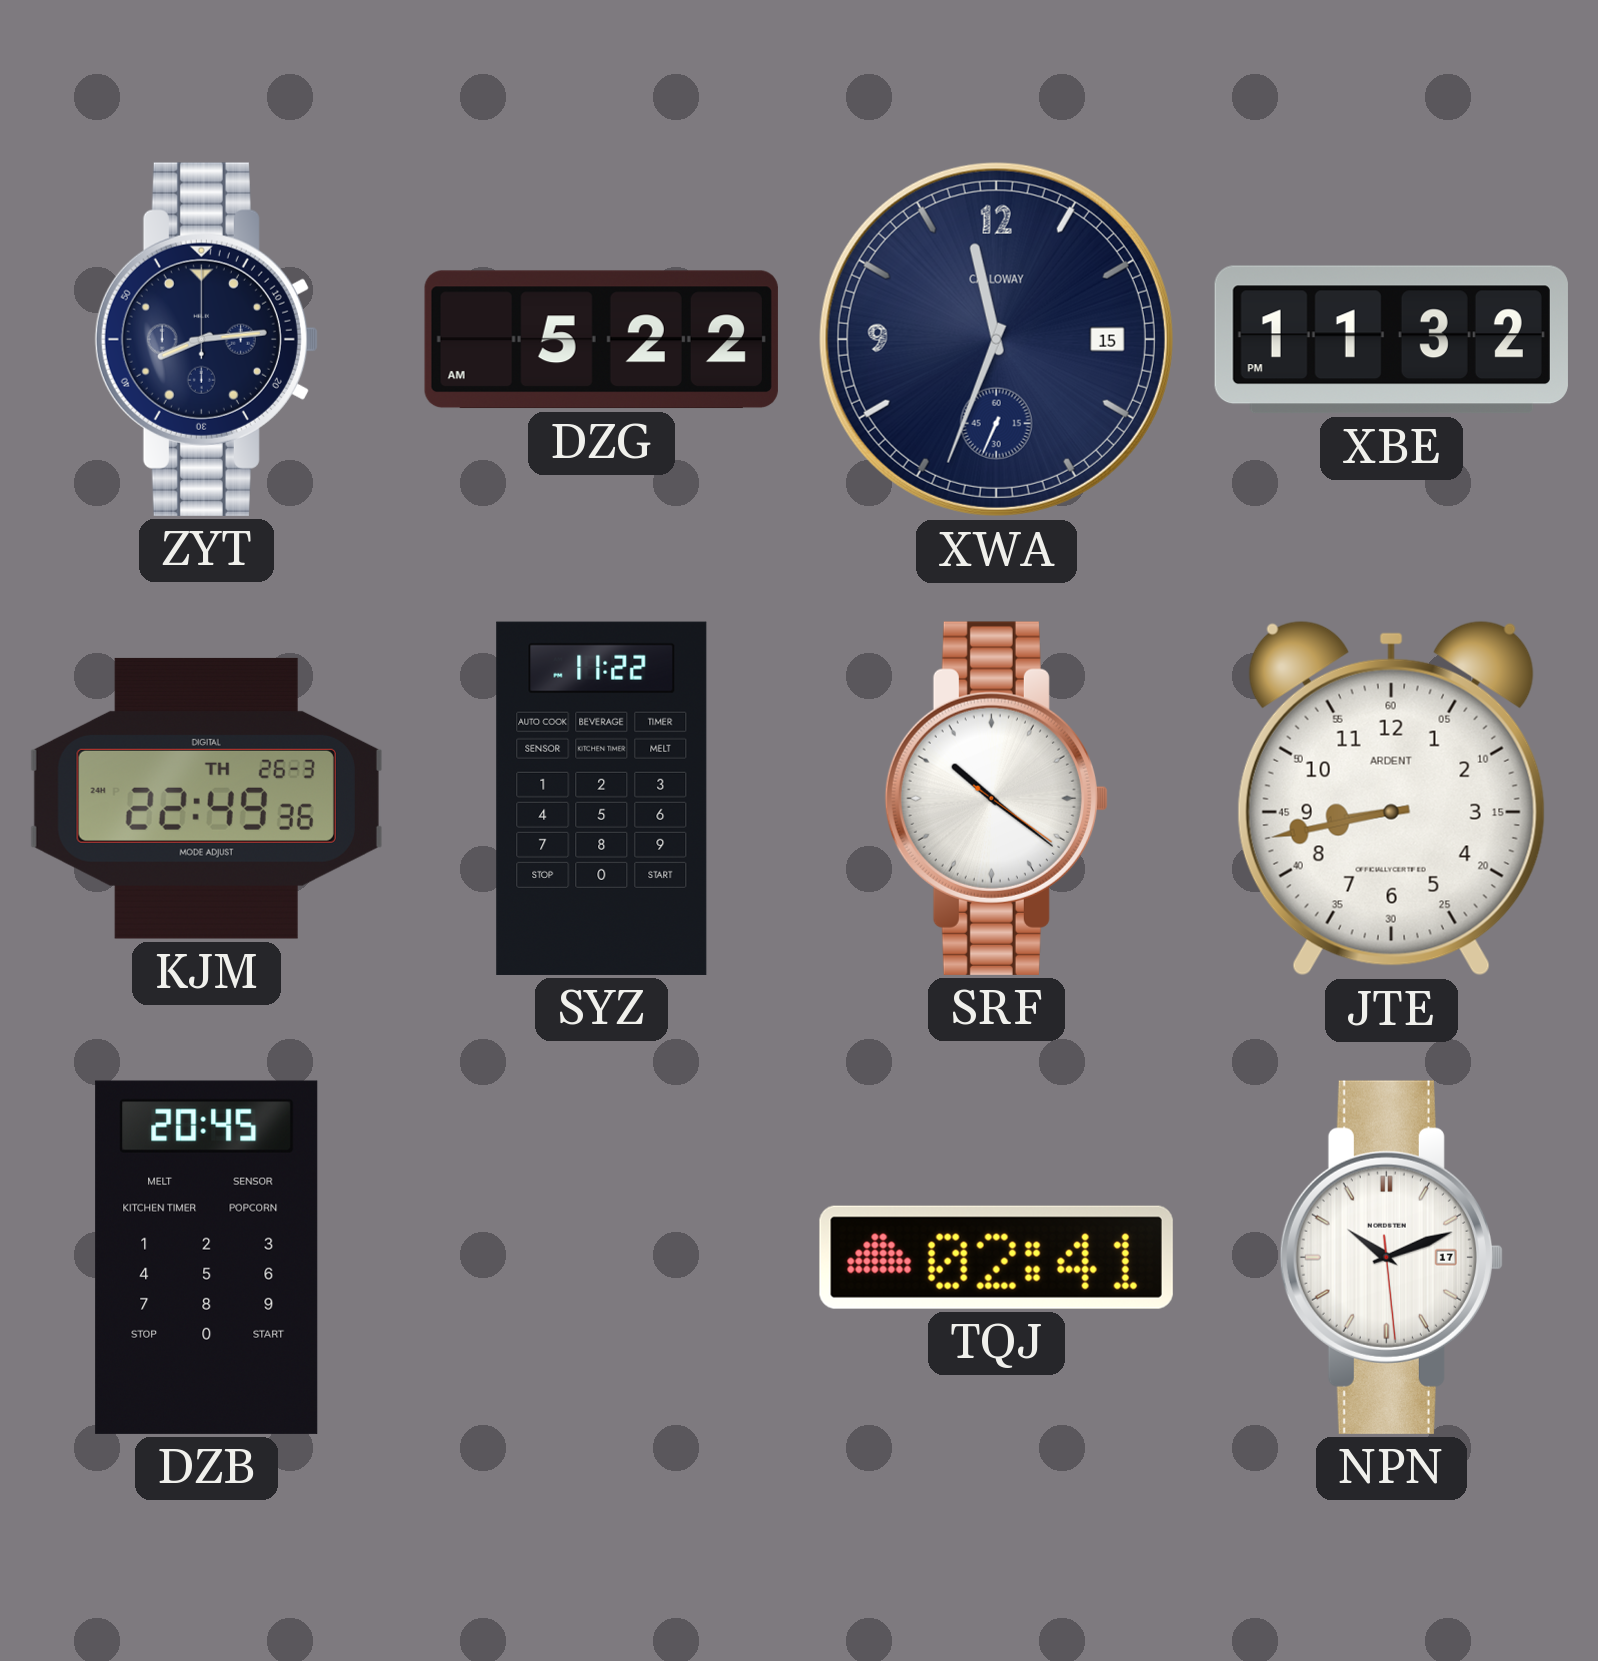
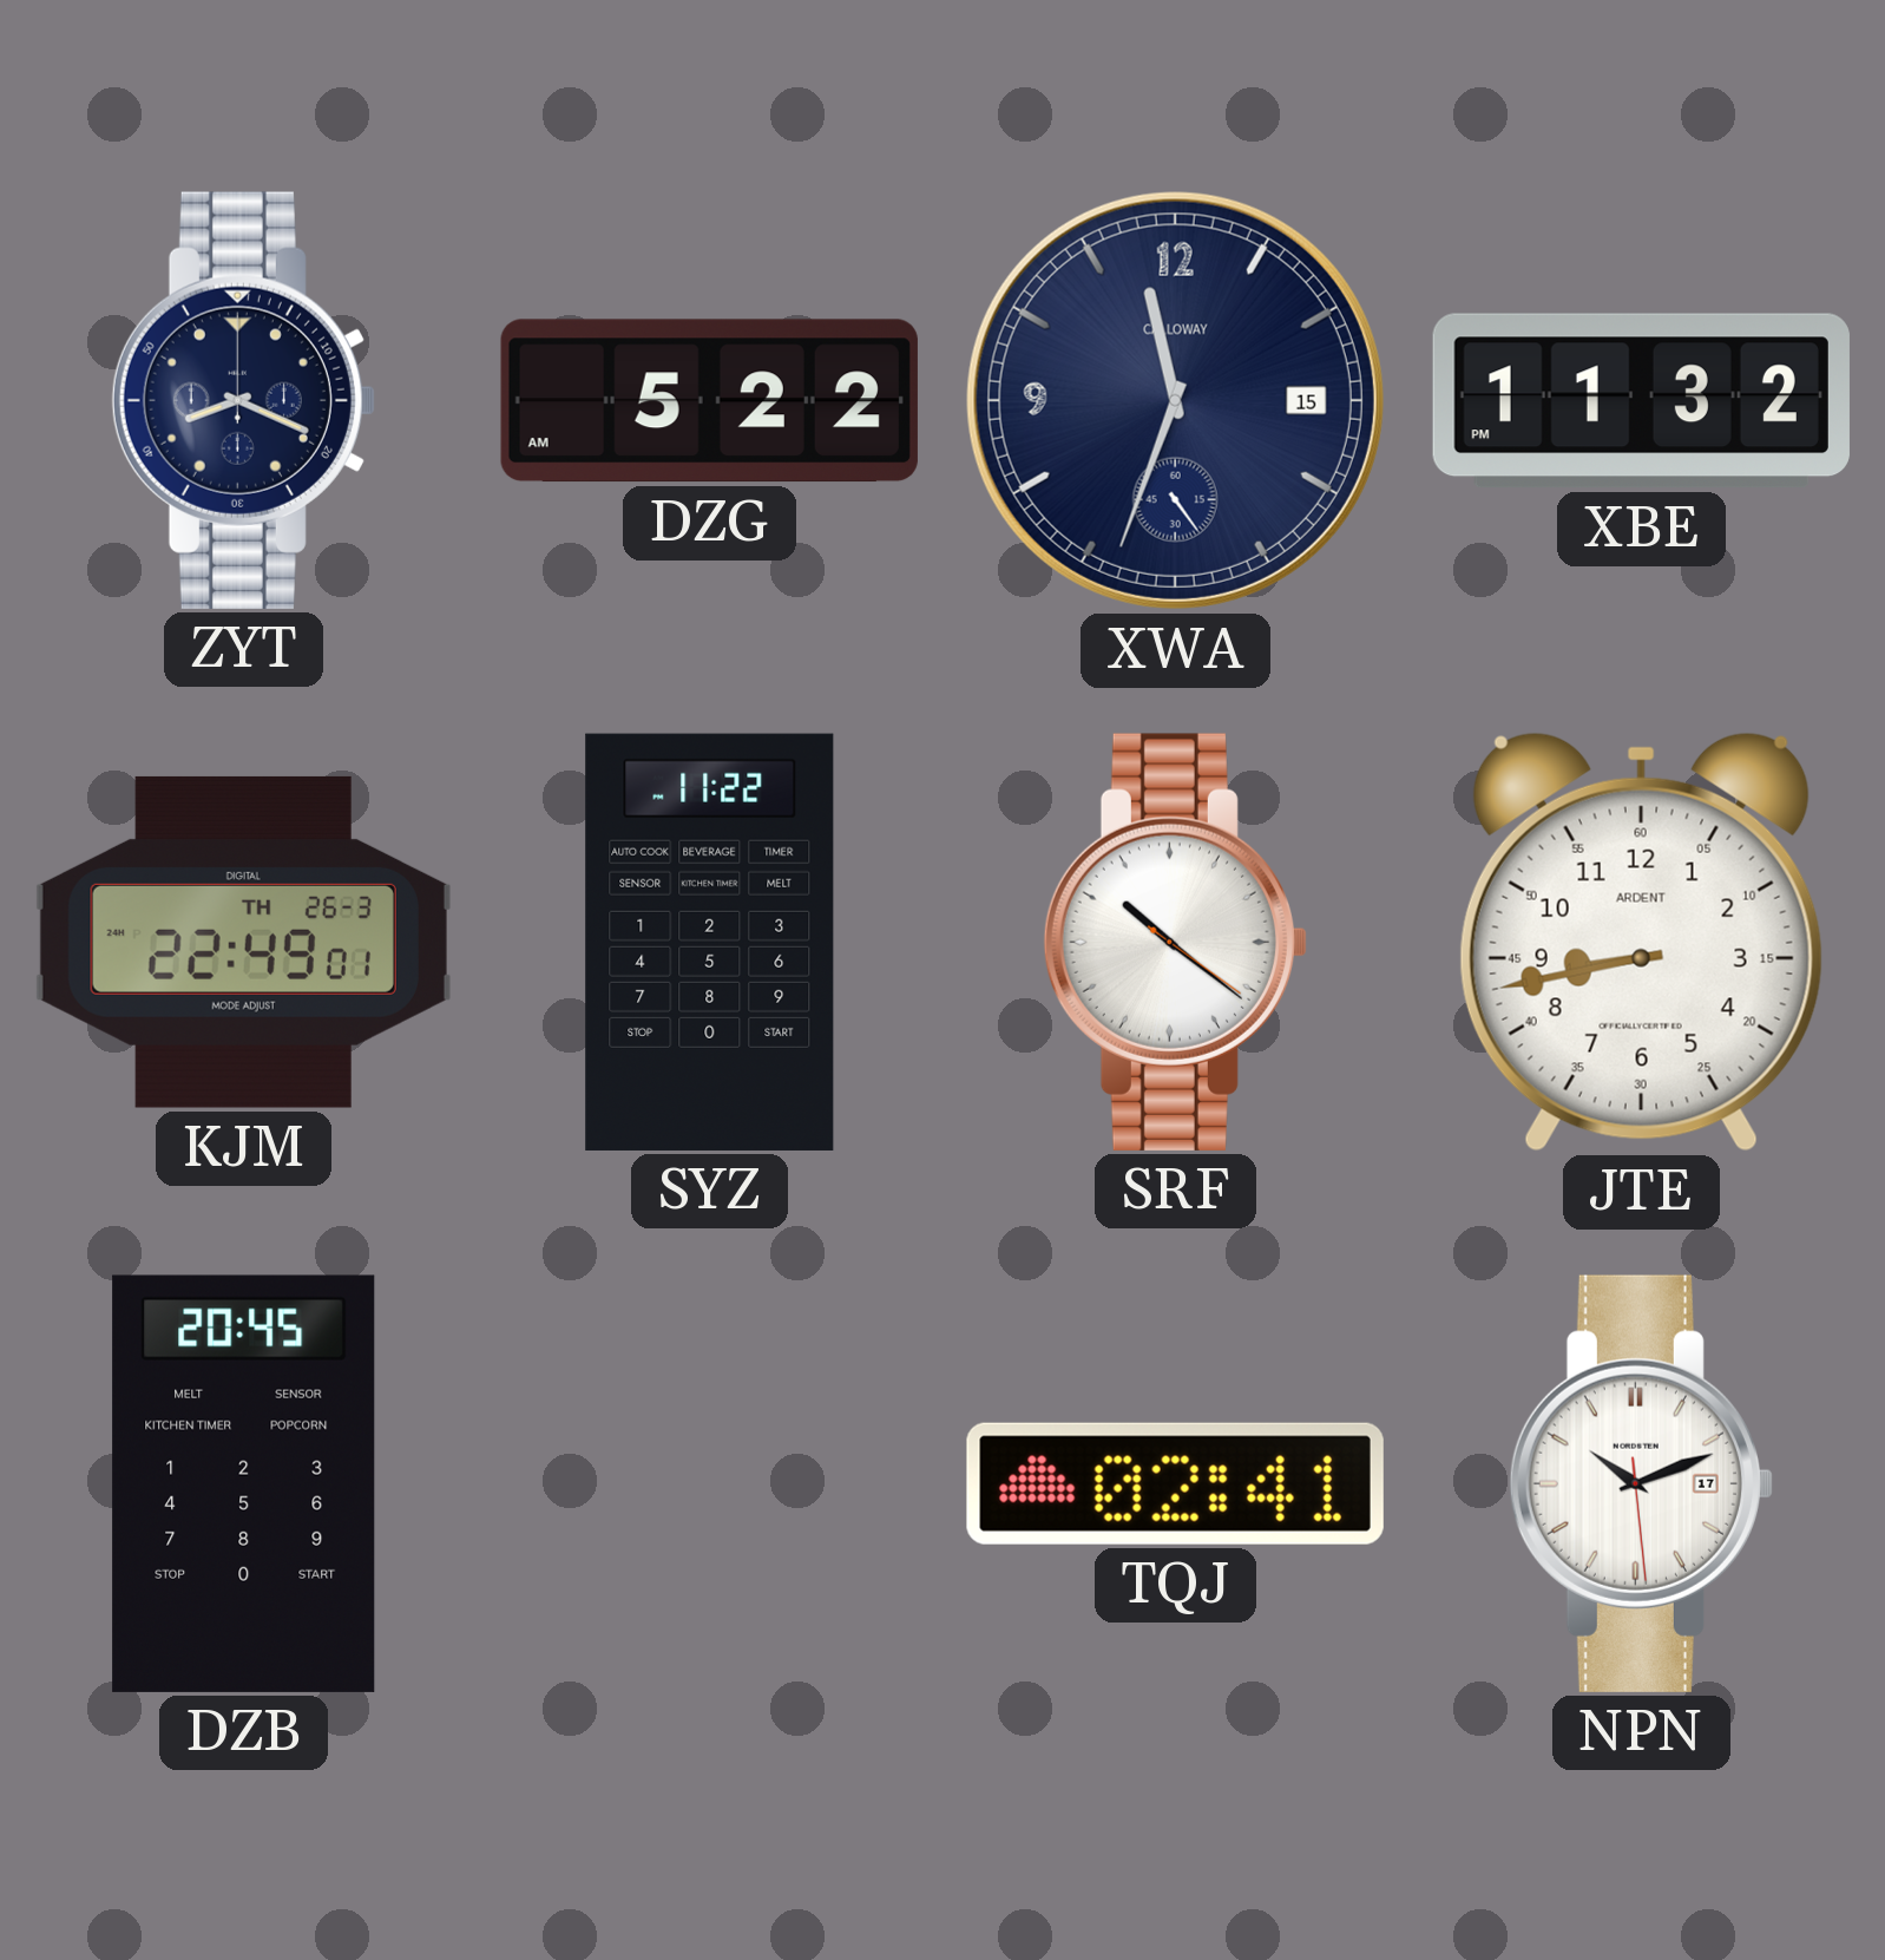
ZYT: 8:14 -> 8:19
XWA: 11:33:34 -> 11:33:24
KJM: 22:49:36 -> 22:49:01
